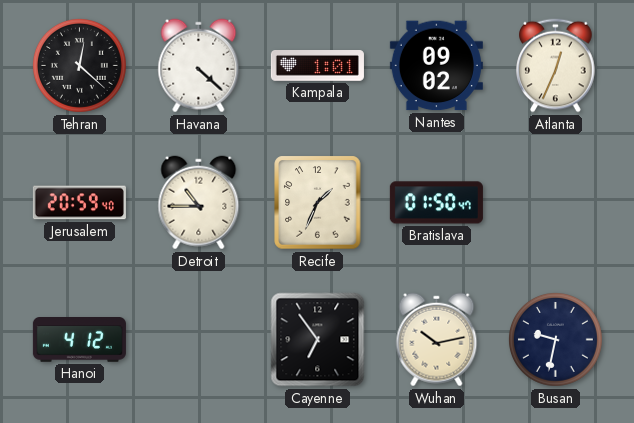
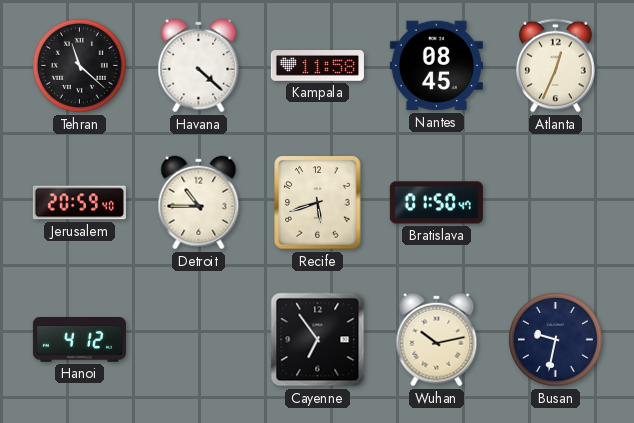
Tehran: 12:22 -> 11:22
Kampala: 1:01 -> 11:58
Nantes: 09:02 -> 08:45
Recife: 1:34 -> 5:42
